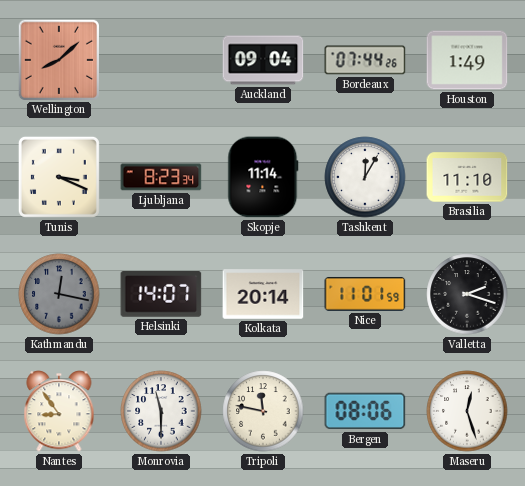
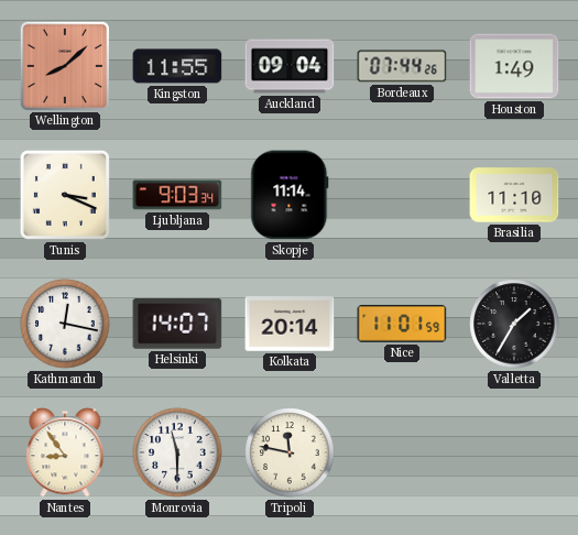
Kingston: none -> 11:55
Ljubljana: 8:23 -> 9:03
Tashkent: 12:05 -> none
Kathmandu dial: grey -> white
Valletta: 2:18 -> 1:35
Bergen: 08:06 -> none
Maseru: 12:27 -> none
